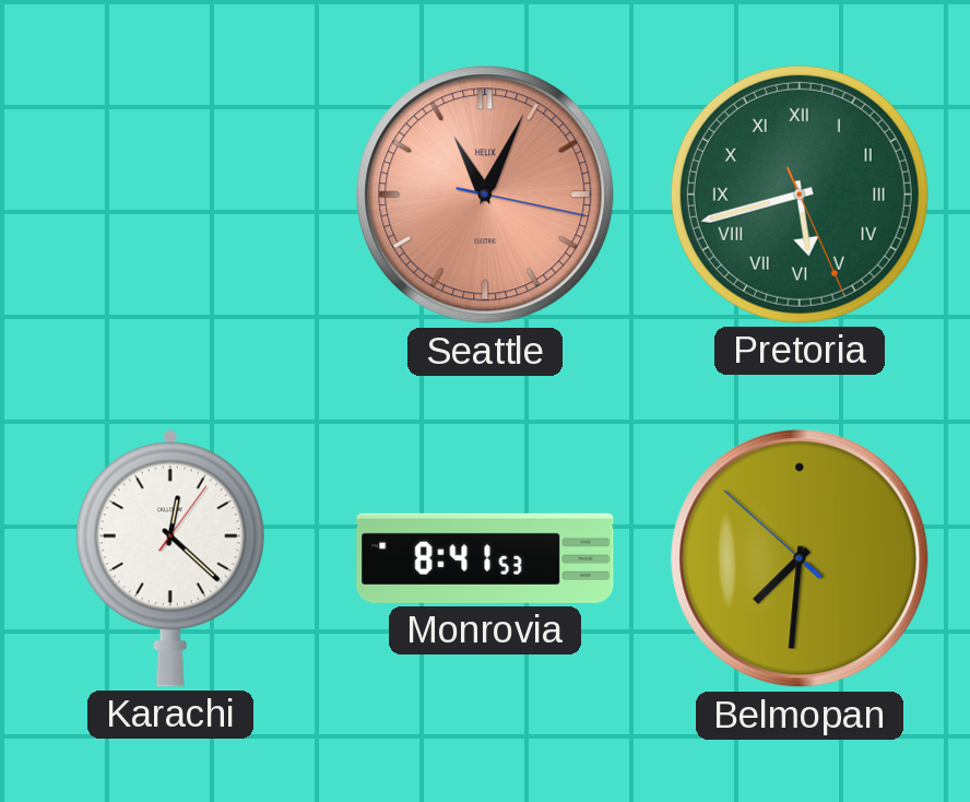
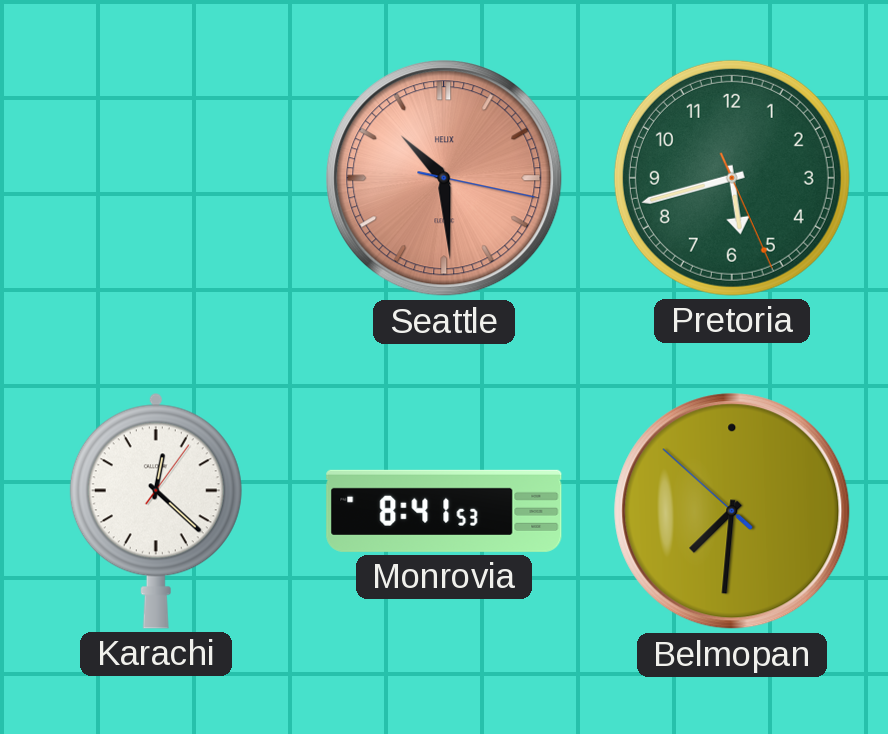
Seattle: 11:04 -> 10:29
Pretoria numerals: Roman -> Arabic
